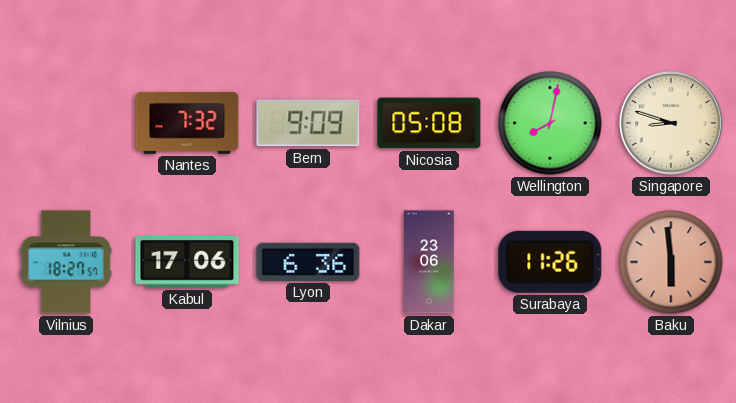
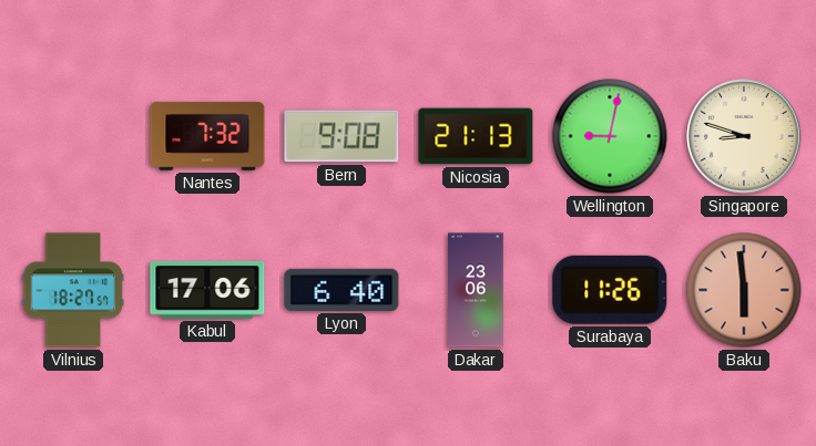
Bern: 9:09 -> 9:08
Nicosia: 05:08 -> 21:13
Wellington: 8:02 -> 9:02
Lyon: 6:36 -> 6:40
